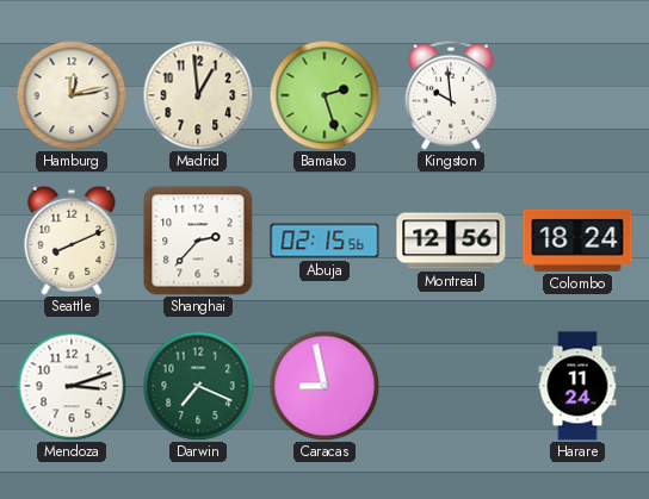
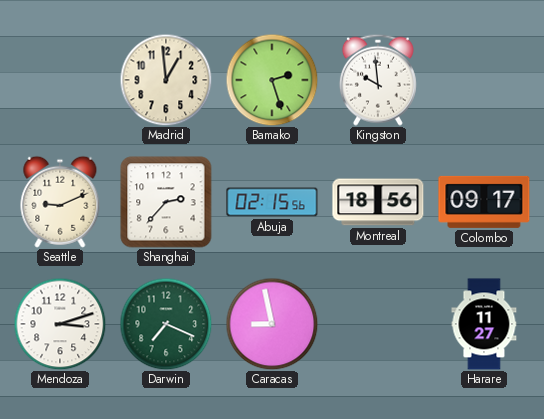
Hamburg: 12:13 -> none
Seattle: 8:11 -> 9:11
Montreal: 12:56 -> 18:56
Colombo: 18:24 -> 09:17
Harare: 11:24 -> 11:27
